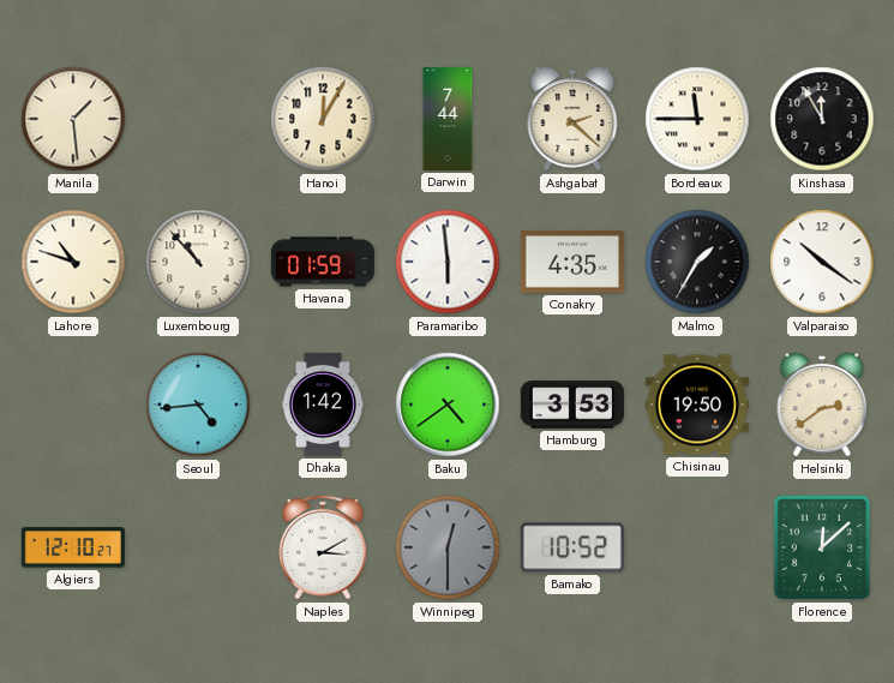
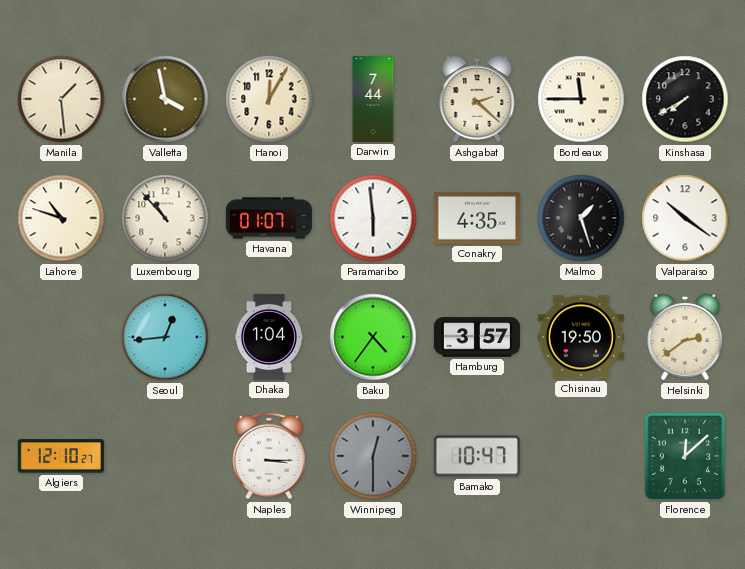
Valletta: none -> 3:58
Kinshasa: 11:55 -> 7:40
Havana: 01:59 -> 01:07
Malmo: 1:35 -> 1:27
Seoul: 4:44 -> 12:44
Dhaka: 1:42 -> 1:04
Baku: 4:39 -> 4:36
Hamburg: 3:53 -> 3:57
Naples: 3:10 -> 3:15
Bamako: 10:52 -> 10:47
